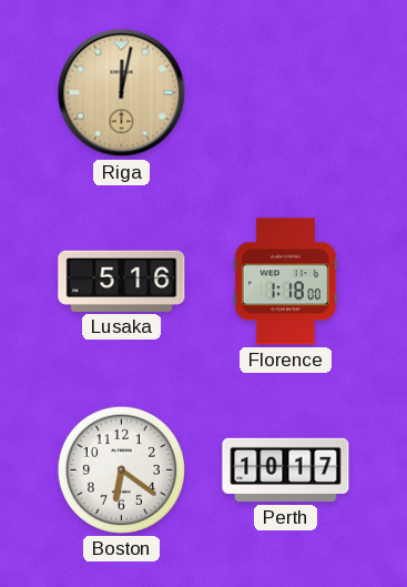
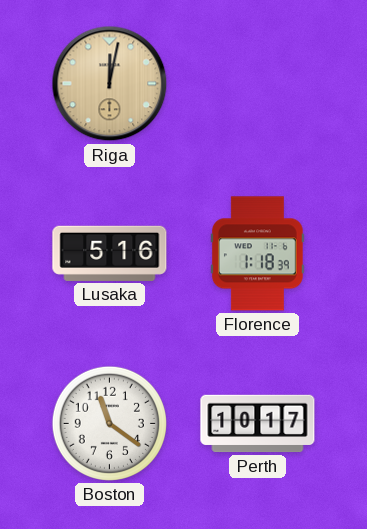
Florence: 1:18:00 -> 1:18:39
Boston: 6:21 -> 11:21
